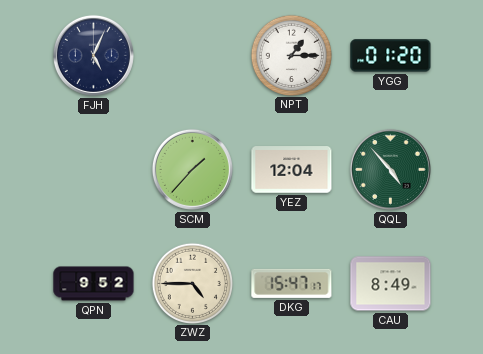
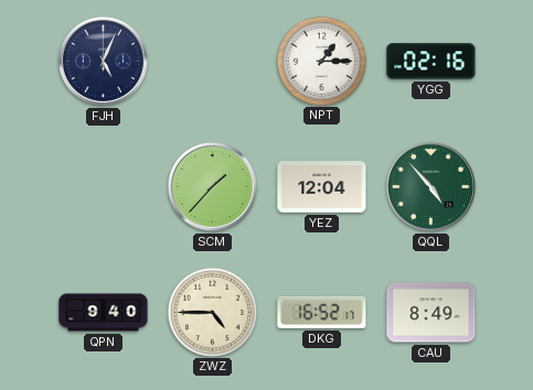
YGG: 01:20 -> 02:16
QPN: 9:52 -> 9:40
DKG: 15:47 -> 16:52
